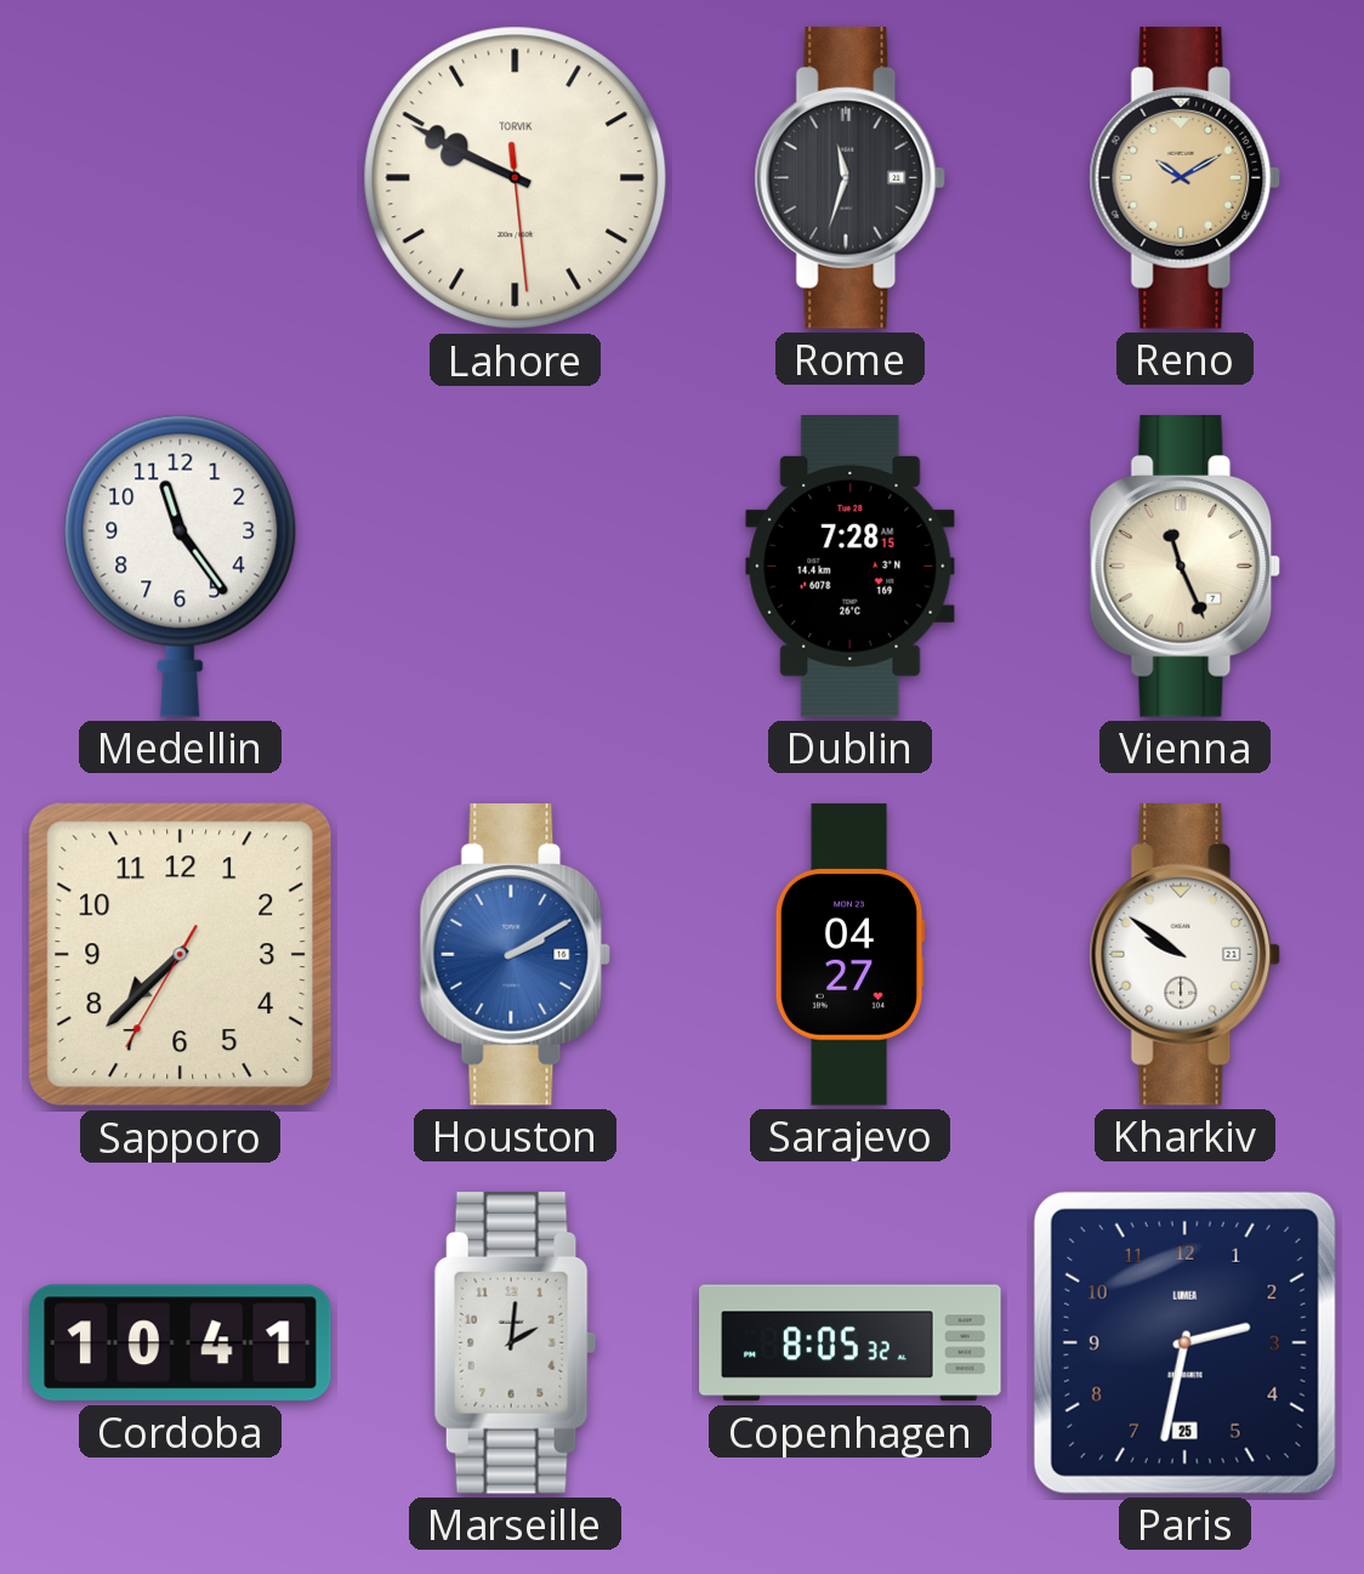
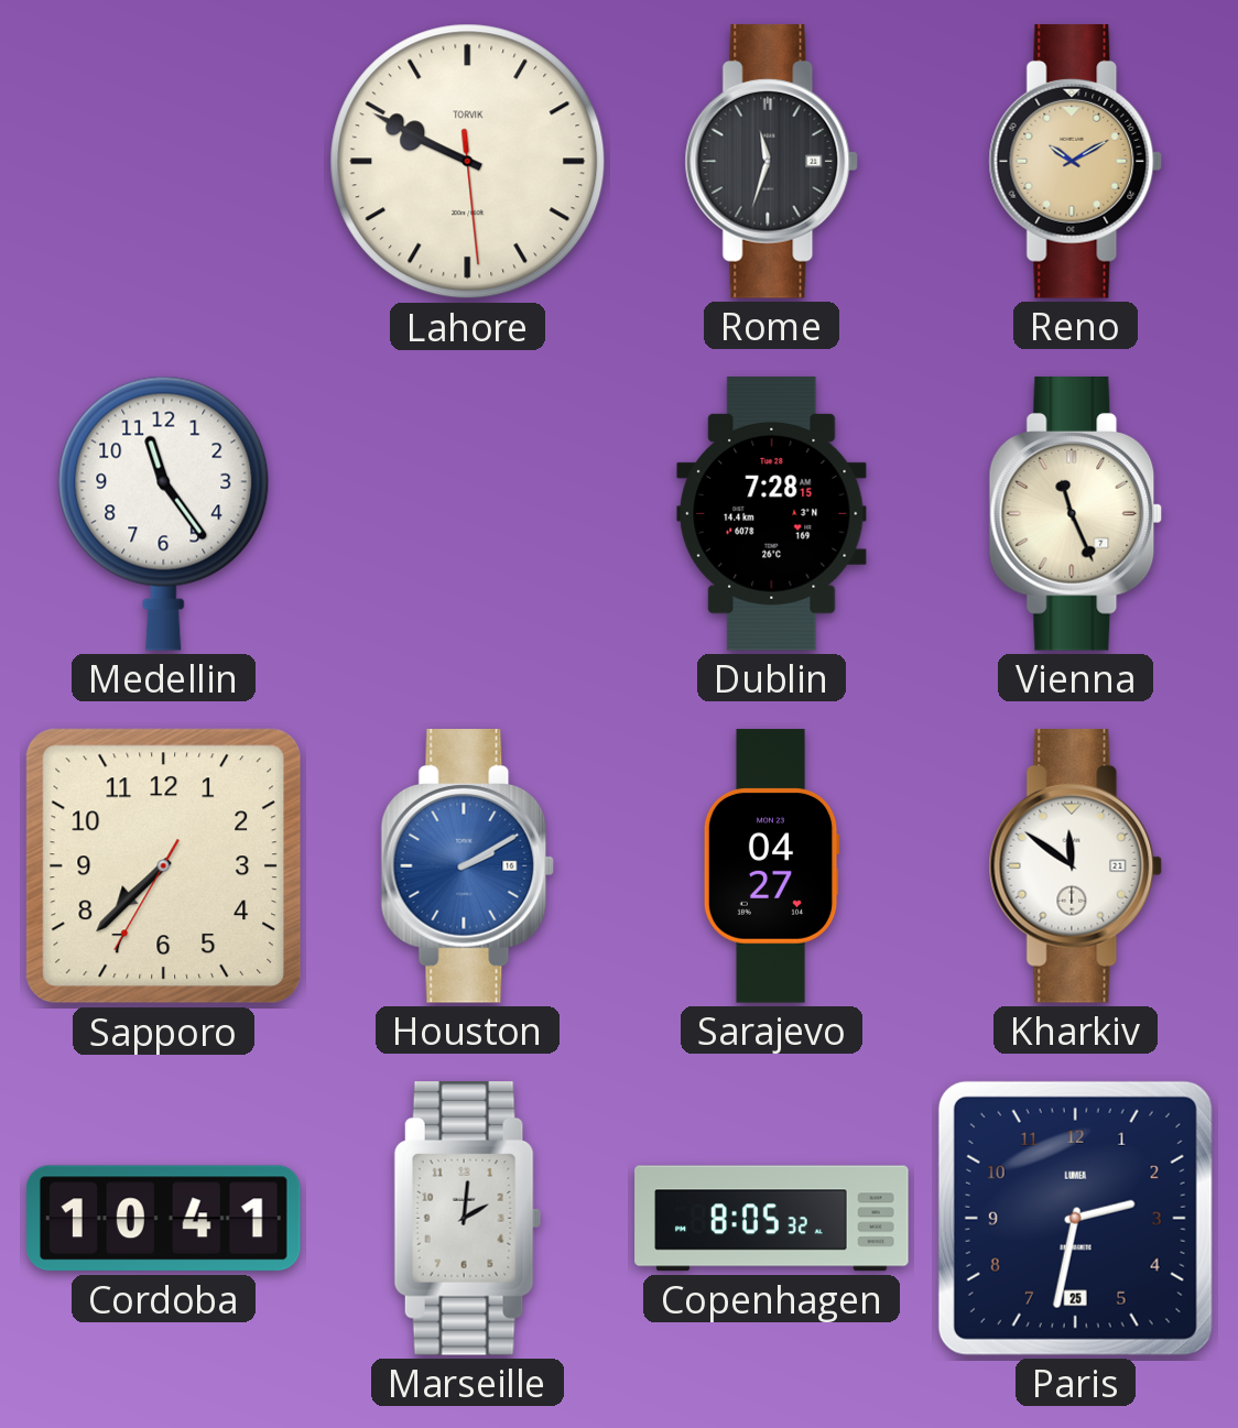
Kharkiv: 9:51 -> 11:51
